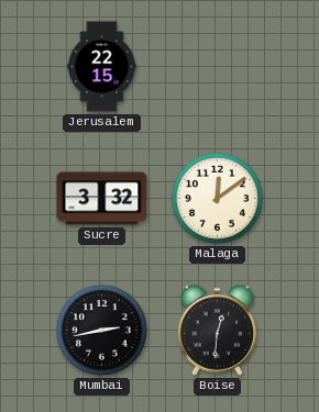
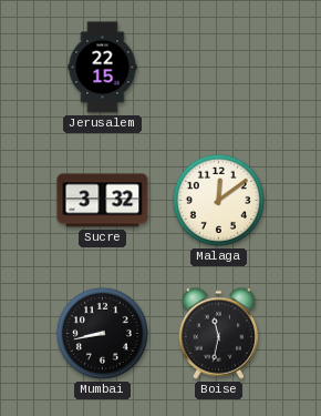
Mumbai: 2:43 -> 8:43
Boise: 12:31 -> 11:32
